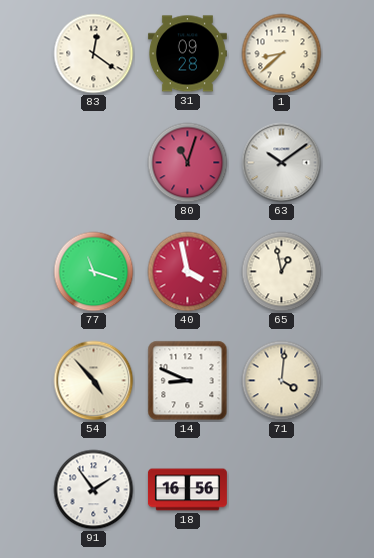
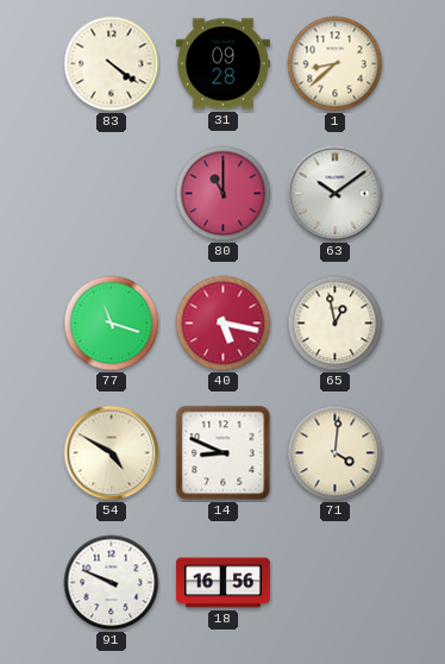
83: 12:21 -> 4:21
80: 11:03 -> 11:00
40: 3:58 -> 5:17
54: 4:53 -> 4:50
91: 1:54 -> 9:49
